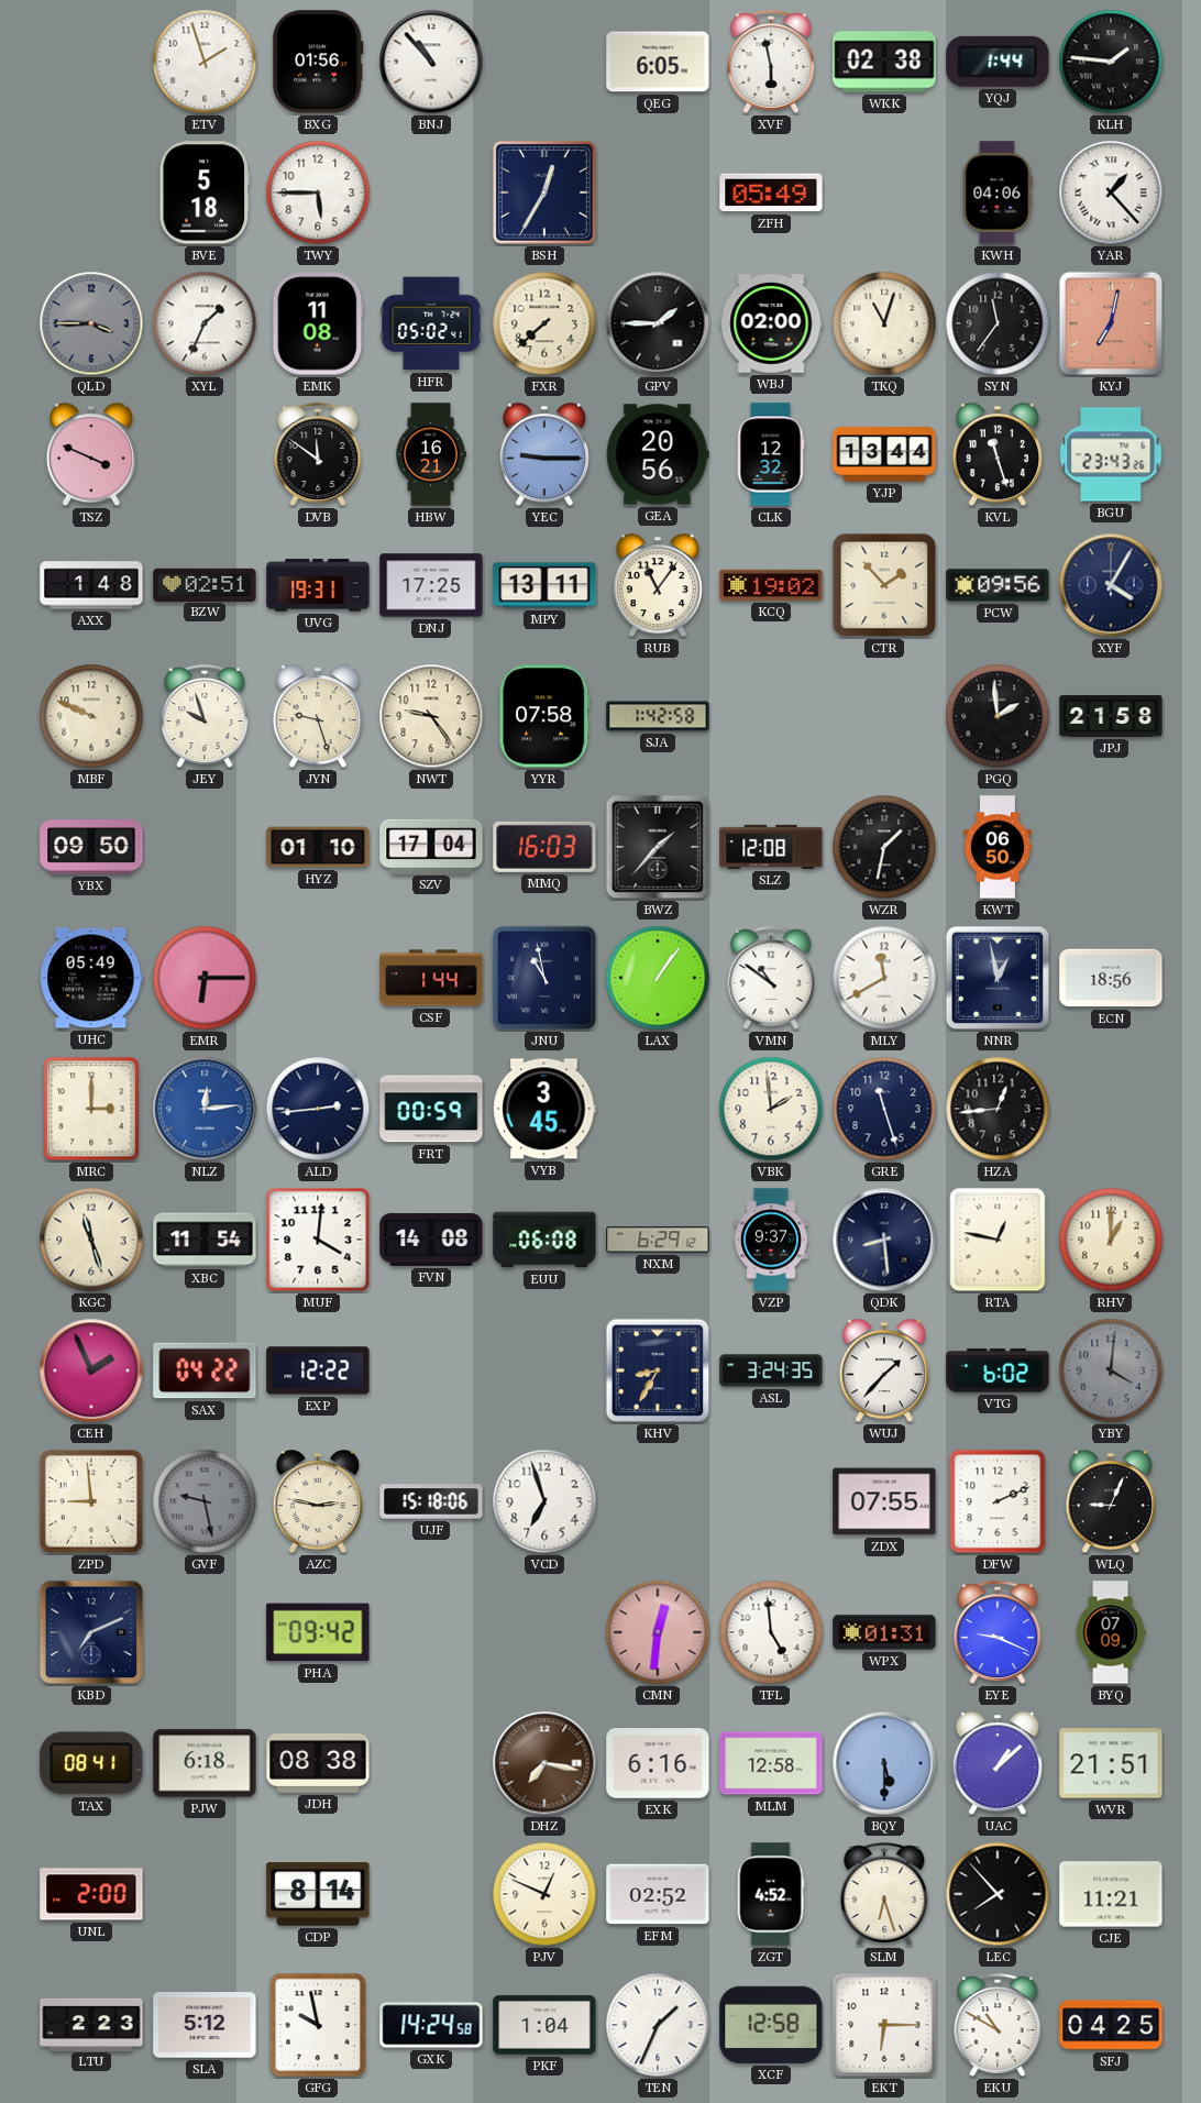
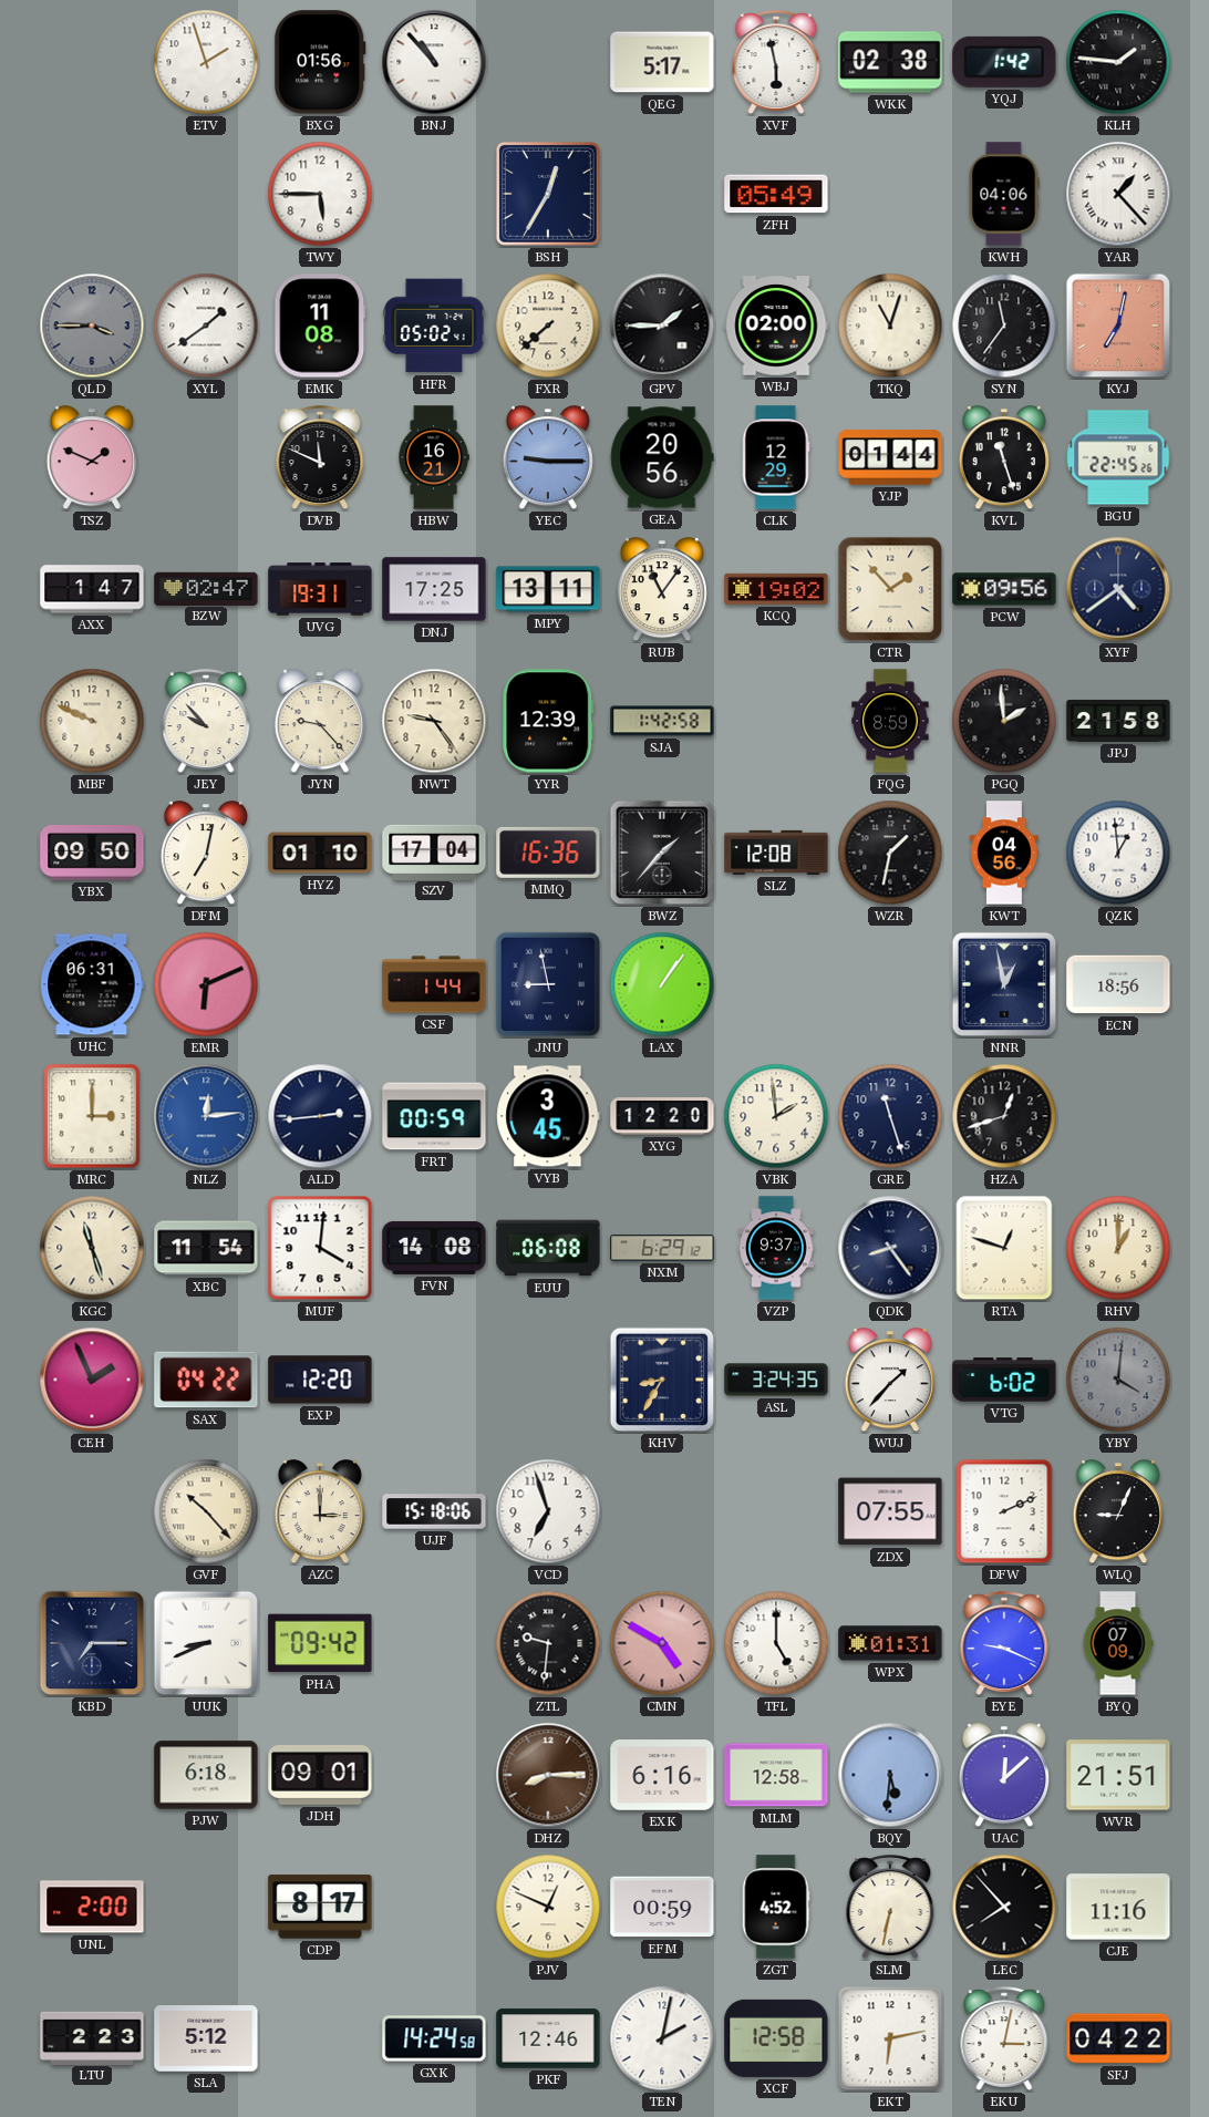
QEG: 6:05 -> 5:17
YQJ: 1:44 -> 1:42
BVE: 5:18 -> none
XYL: 1:34 -> 1:39
TSZ: 3:49 -> 1:49
DVB: 11:51 -> 11:49
CLK: 12:32 -> 12:29
YJP: 13:44 -> 01:44
BGU: 23:43 -> 22:45
AXX: 1:48 -> 1:47
BZW: 02:51 -> 02:47
XYF: 4:05 -> 4:39
JEY: 9:57 -> 9:53
JYN: 9:27 -> 9:23
YYR: 07:58 -> 12:39
FQG: none -> 8:59
DFM: none -> 7:02
MMQ: 16:03 -> 16:36
KWT: 06:50 -> 04:56
QZK: none -> 12:59
UHC: 05:49 -> 06:31
EMR: 6:15 -> 6:11
JNU: 10:58 -> 8:58
VMN: 10:51 -> none
MLY: 11:40 -> none
XYG: none -> 12:20
HZA: 12:44 -> 12:42
QDK: 8:29 -> 8:24
RTA: 12:47 -> 12:48
EXP: 12:22 -> 12:20
ZPD: 8:59 -> none
GVF: 9:28 -> 10:23
GVF dial: grey -> cream
AZC: 2:47 -> 3:00
KBD: 7:11 -> 7:15
UUK: none -> 8:41
ZTL: none -> 9:31
CMN: 12:31 -> 4:50
TFL: 4:59 -> 5:00
TAX: 08:41 -> none
JDH: 08:38 -> 09:01
DHZ: 7:17 -> 8:15
BQY: 5:30 -> 5:31
UAC: 1:08 -> 12:08
CDP: 8:14 -> 8:17
EFM: 02:52 -> 00:59
SLM: 6:27 -> 6:32
CJE: 11:21 -> 11:16
GFG: 9:58 -> none
PKF: 1:04 -> 12:46
TEN: 1:34 -> 2:02
EKT: 6:15 -> 6:13
EKU: 10:50 -> 3:02
SFJ: 04:25 -> 04:22
